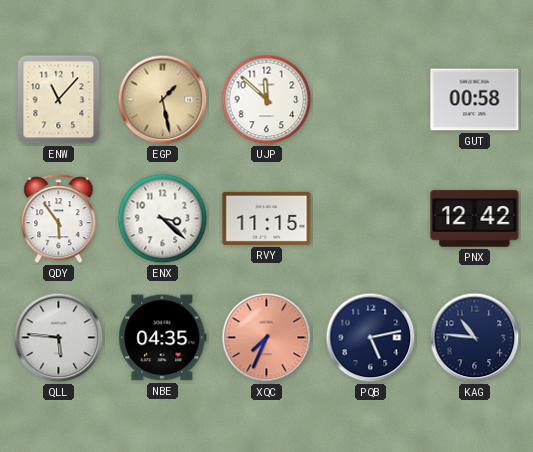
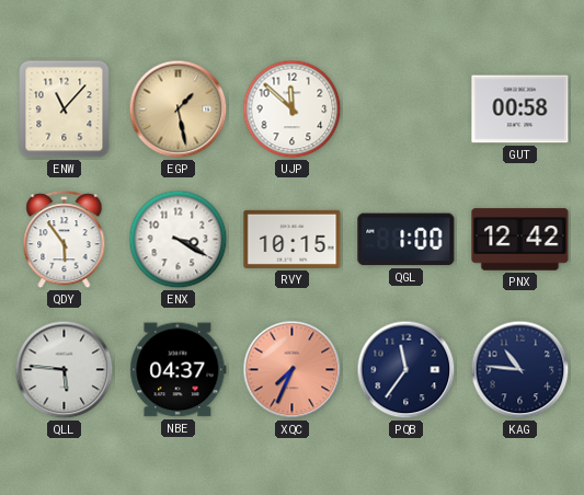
ENX: 3:22 -> 3:20
RVY: 11:15 -> 10:15
QGL: none -> 1:00
NBE: 04:35 -> 04:37
PQB: 5:13 -> 11:36
